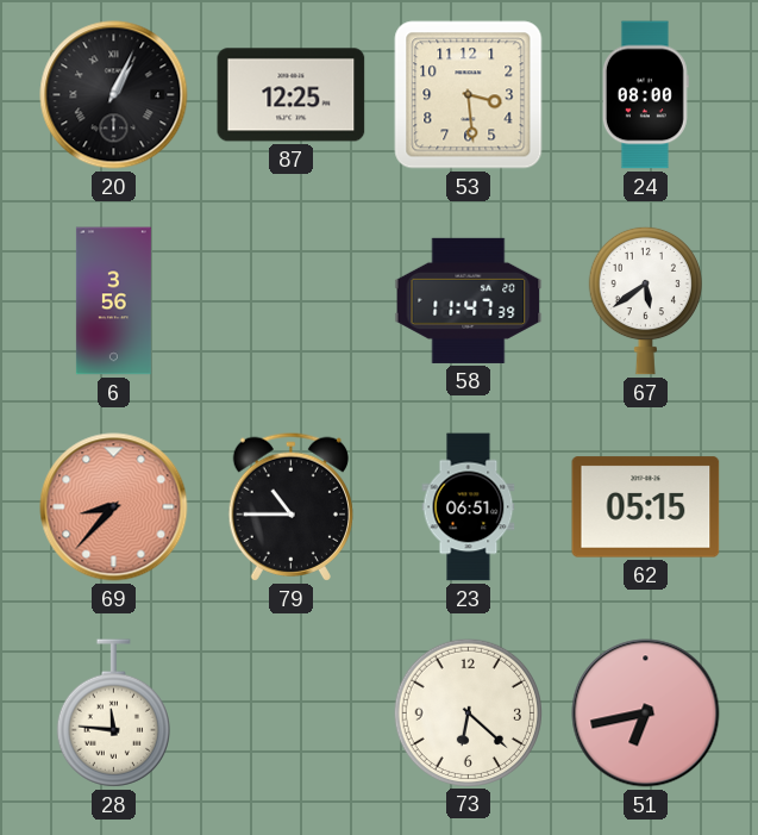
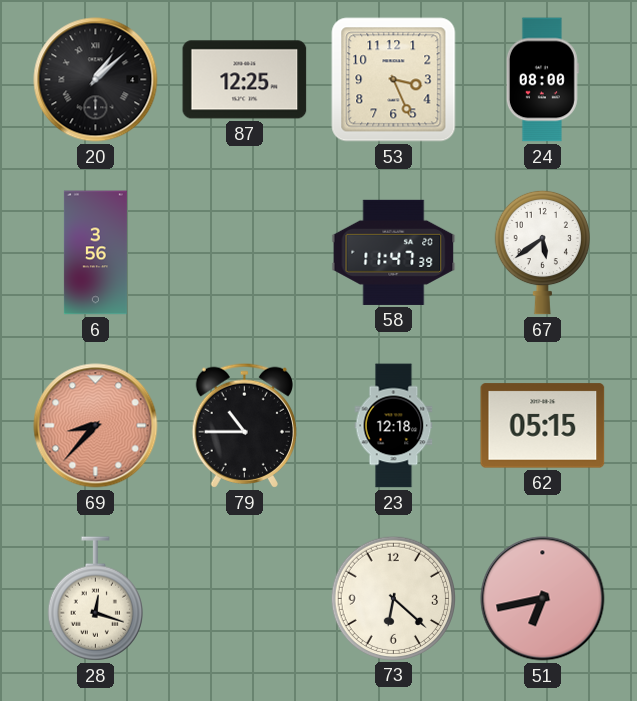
20: 1:04 -> 1:08
53: 3:29 -> 3:26
23: 06:51 -> 12:18
28: 11:46 -> 12:18
